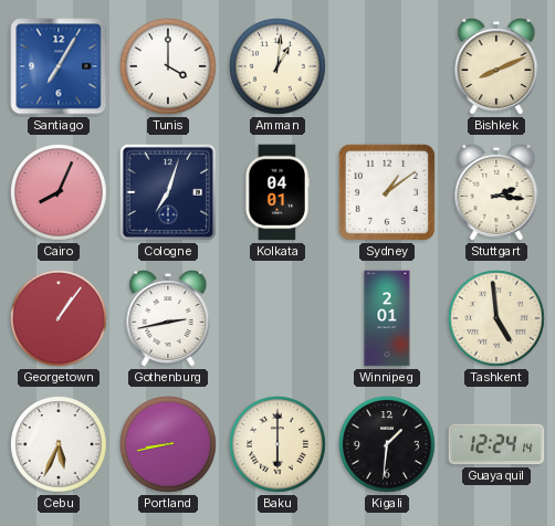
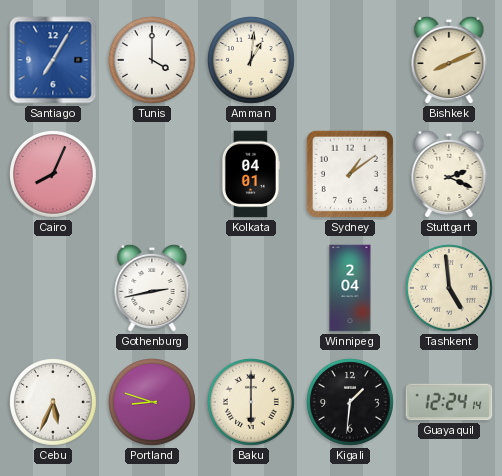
Cologne: 7:03 -> none
Stuttgart: 2:16 -> 2:19
Georgetown: 1:06 -> none
Winnipeg: 2:01 -> 2:04
Portland: 8:43 -> 8:48
